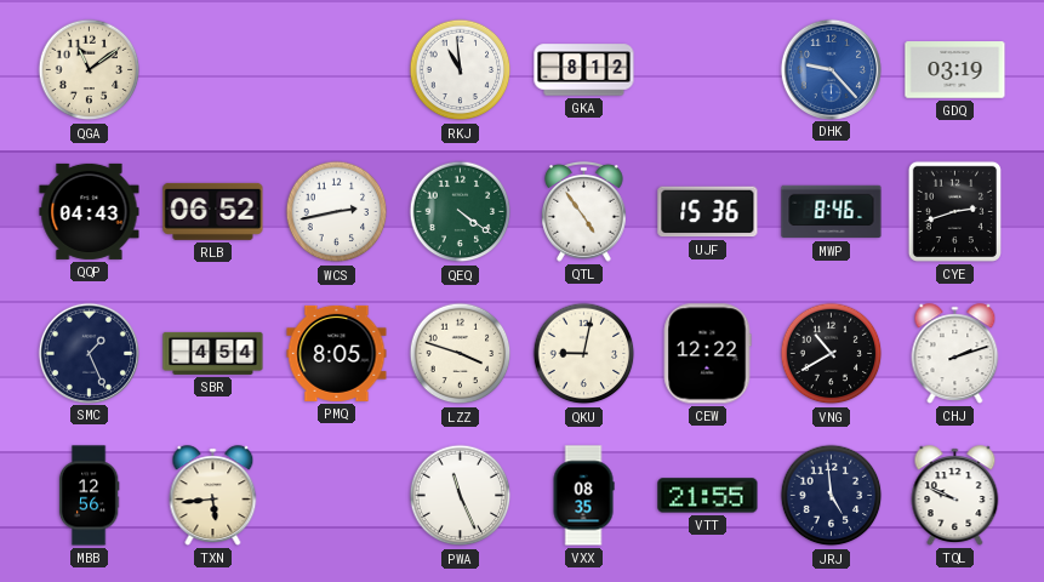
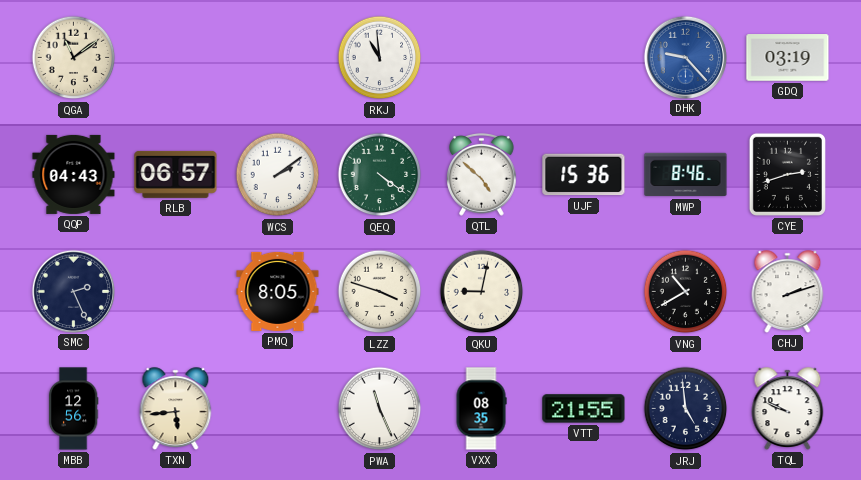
GKA: 8:12 -> none
RLB: 06:52 -> 06:57
WCS: 2:43 -> 2:09
QTL: 4:54 -> 4:52
SMC: 1:26 -> 2:26
SBR: 4:54 -> none
CEW: 12:22 -> none
